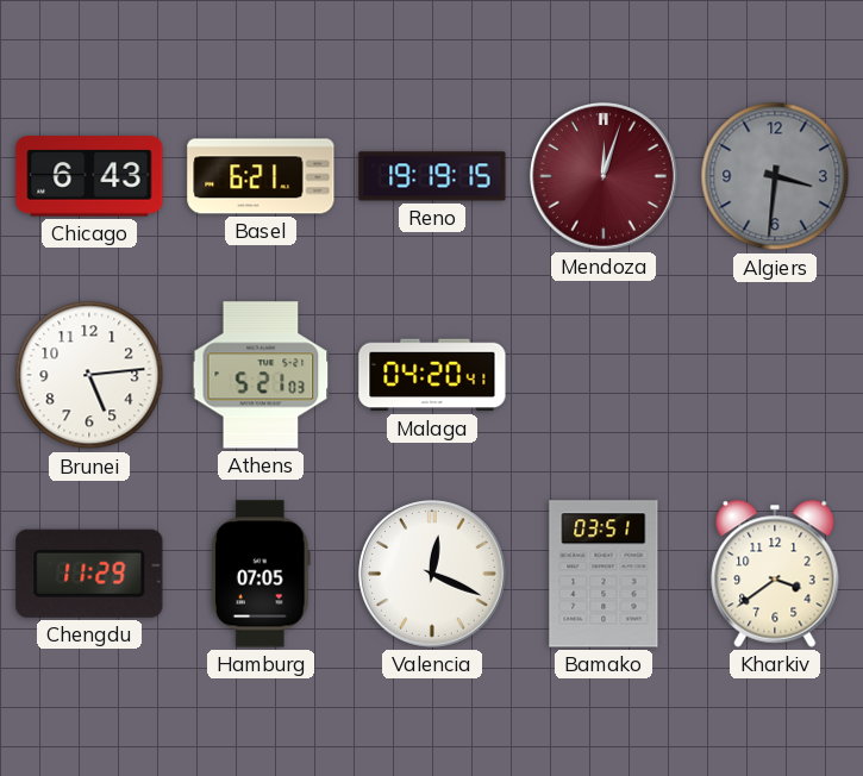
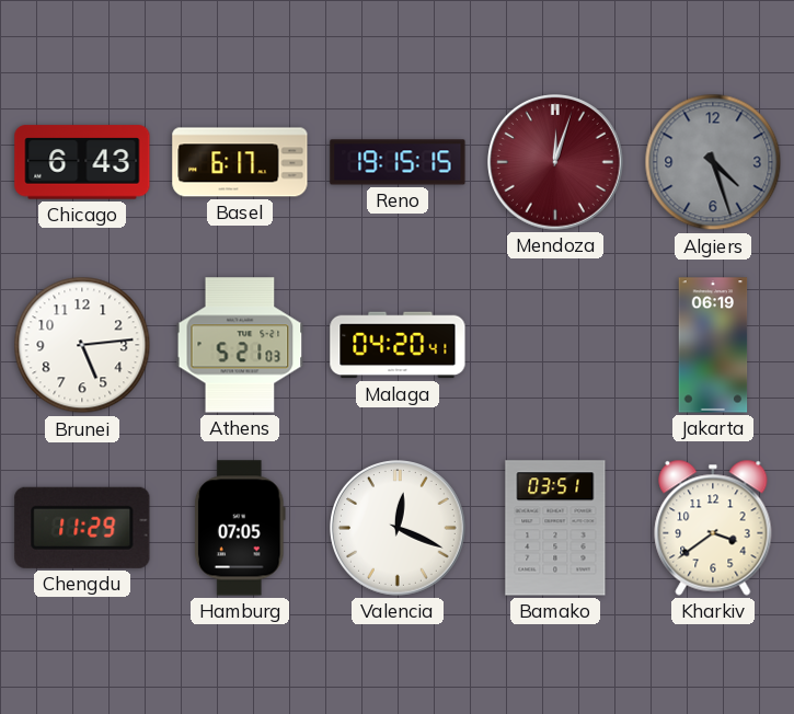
Basel: 6:21 -> 6:17
Reno: 19:19 -> 19:15
Algiers: 3:31 -> 4:27
Jakarta: none -> 06:19
